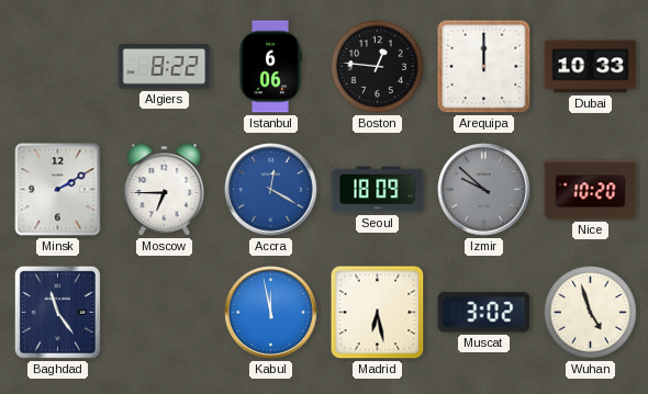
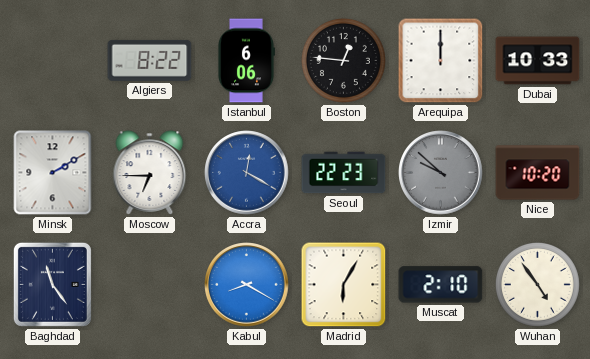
Seoul: 18:09 -> 22:23
Kabul: 11:58 -> 8:20
Madrid: 6:28 -> 6:05
Muscat: 3:02 -> 2:10
Wuhan: 4:57 -> 4:54
